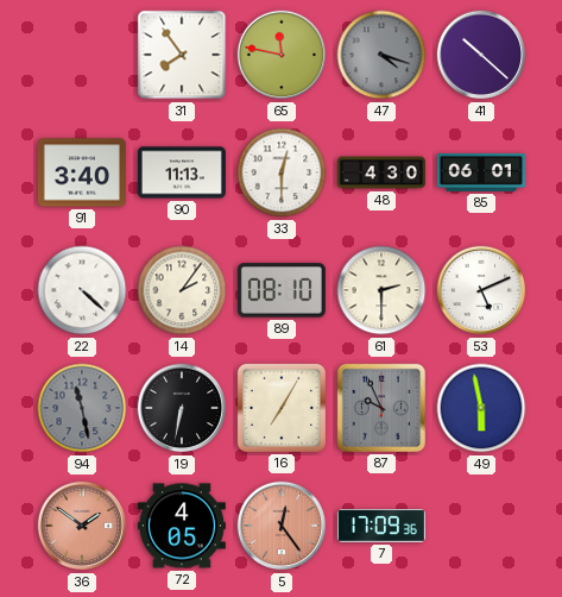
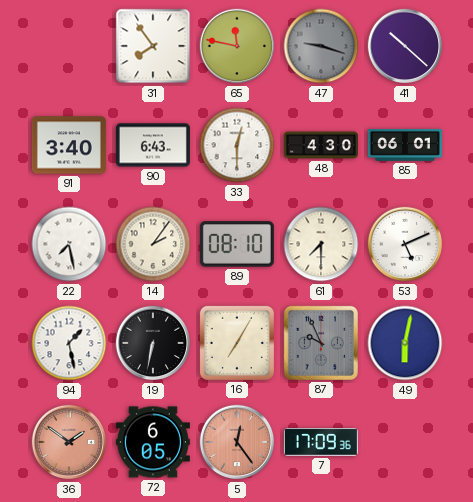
47: 4:18 -> 9:18
90: 11:13 -> 6:43
22: 4:22 -> 7:28
61: 2:30 -> 7:30
94: 11:28 -> 1:28
94 dial: grey -> white
49: 5:58 -> 6:02
72: 4:05 -> 6:05
